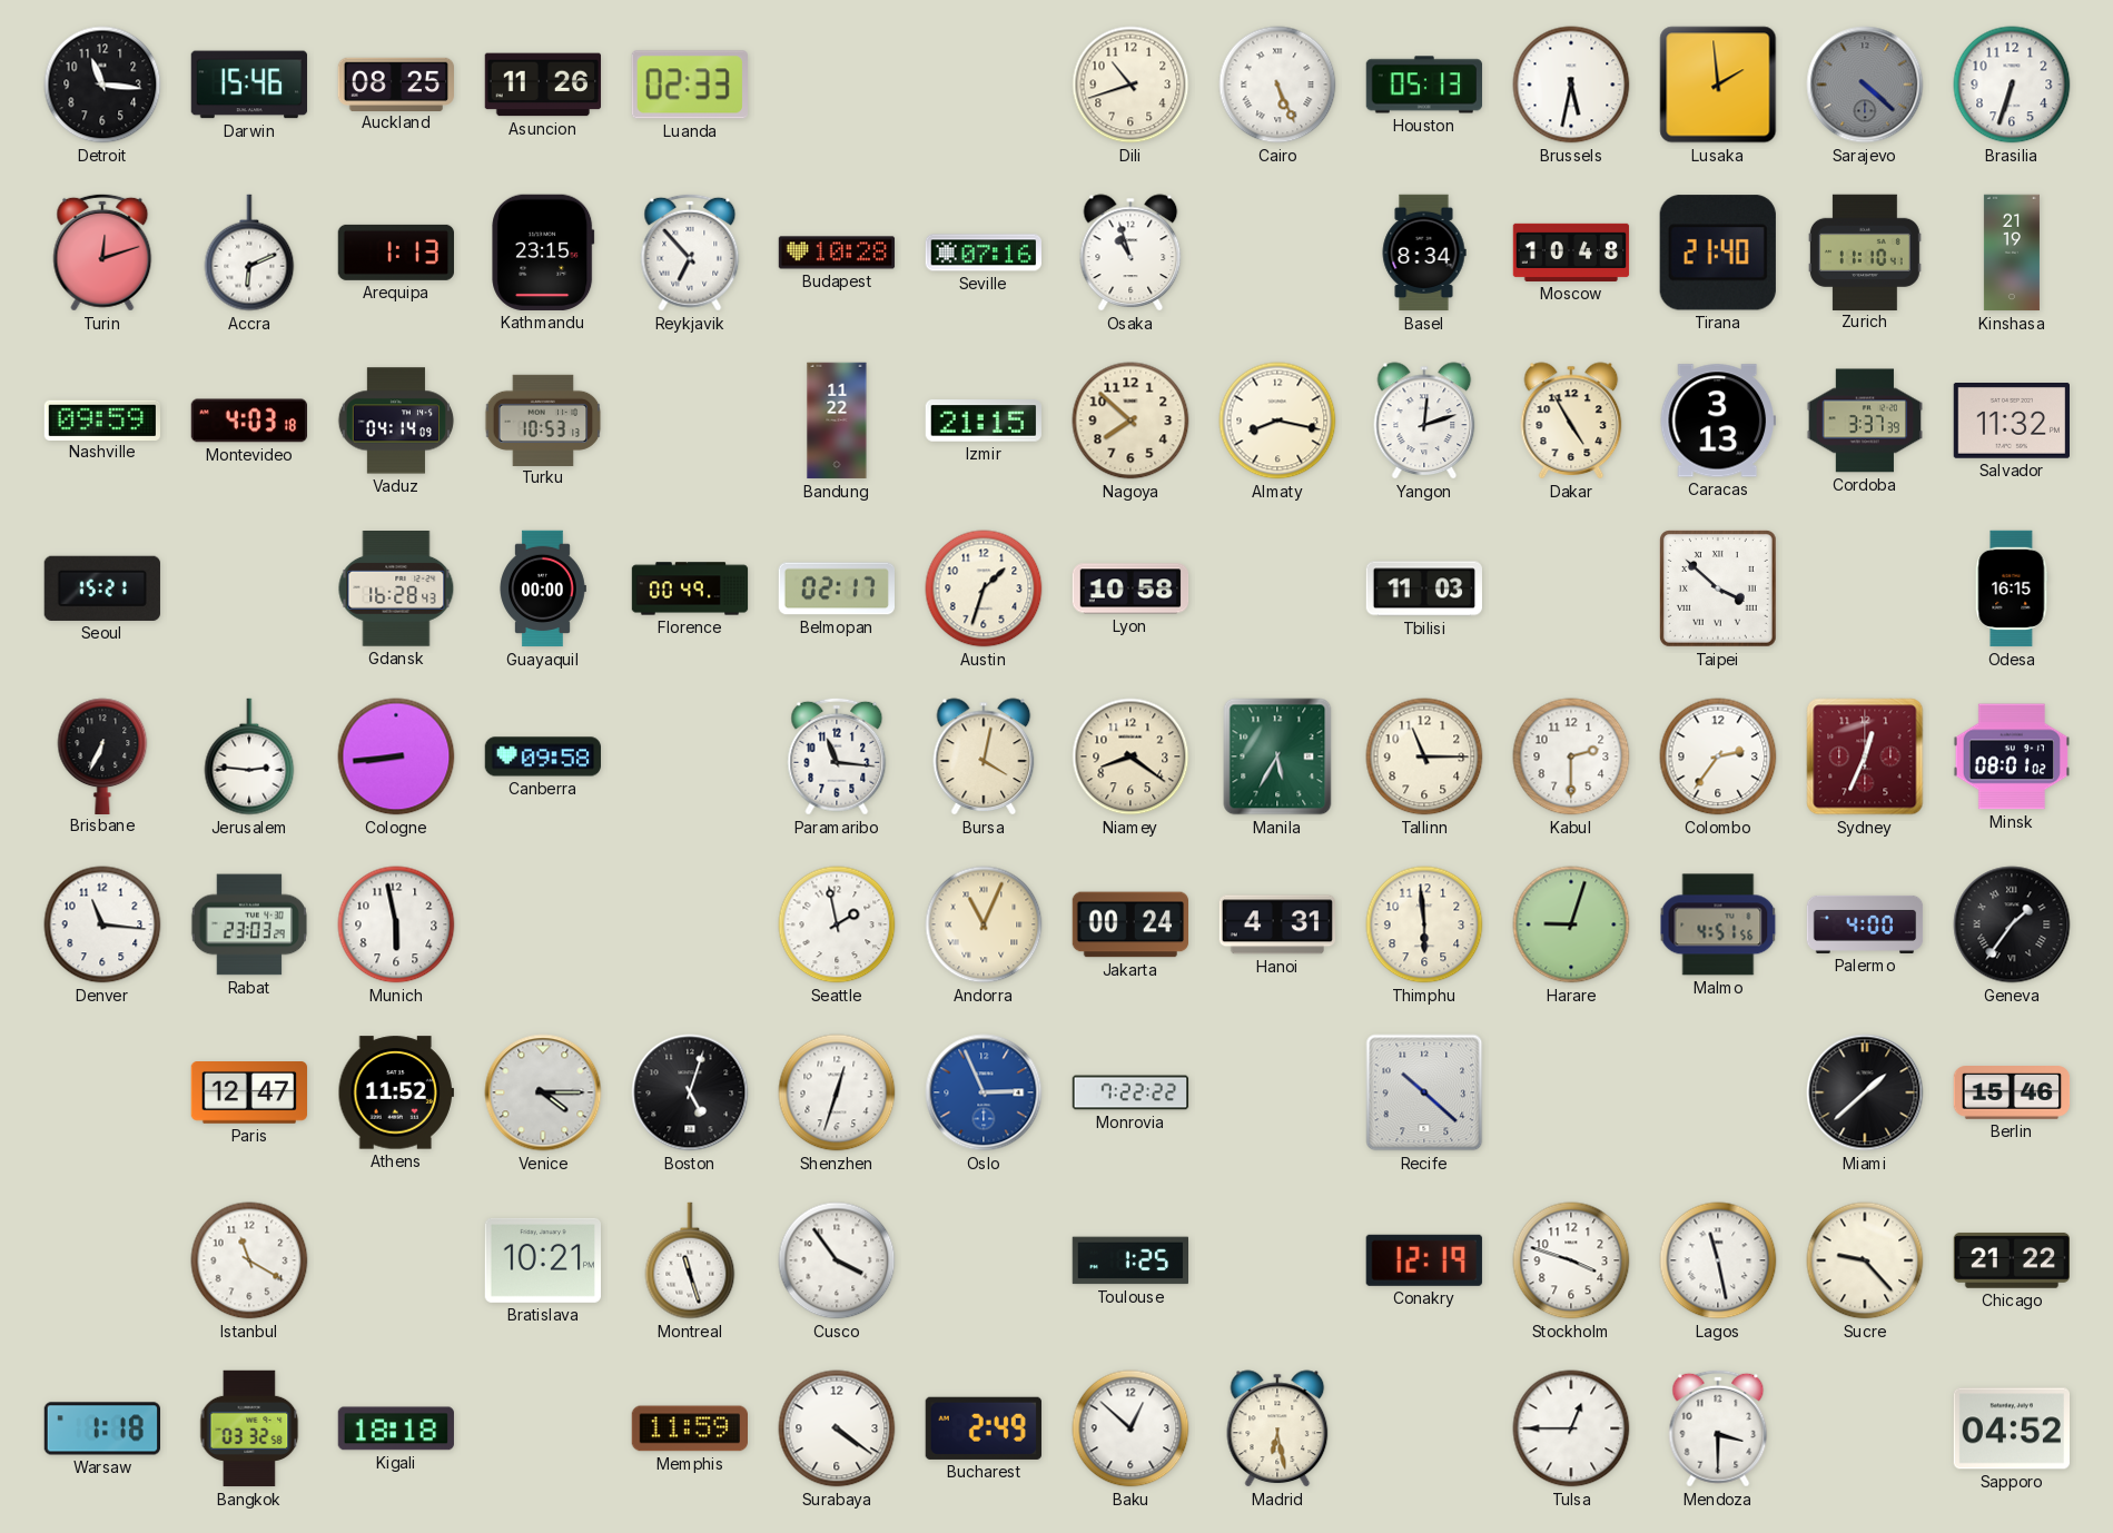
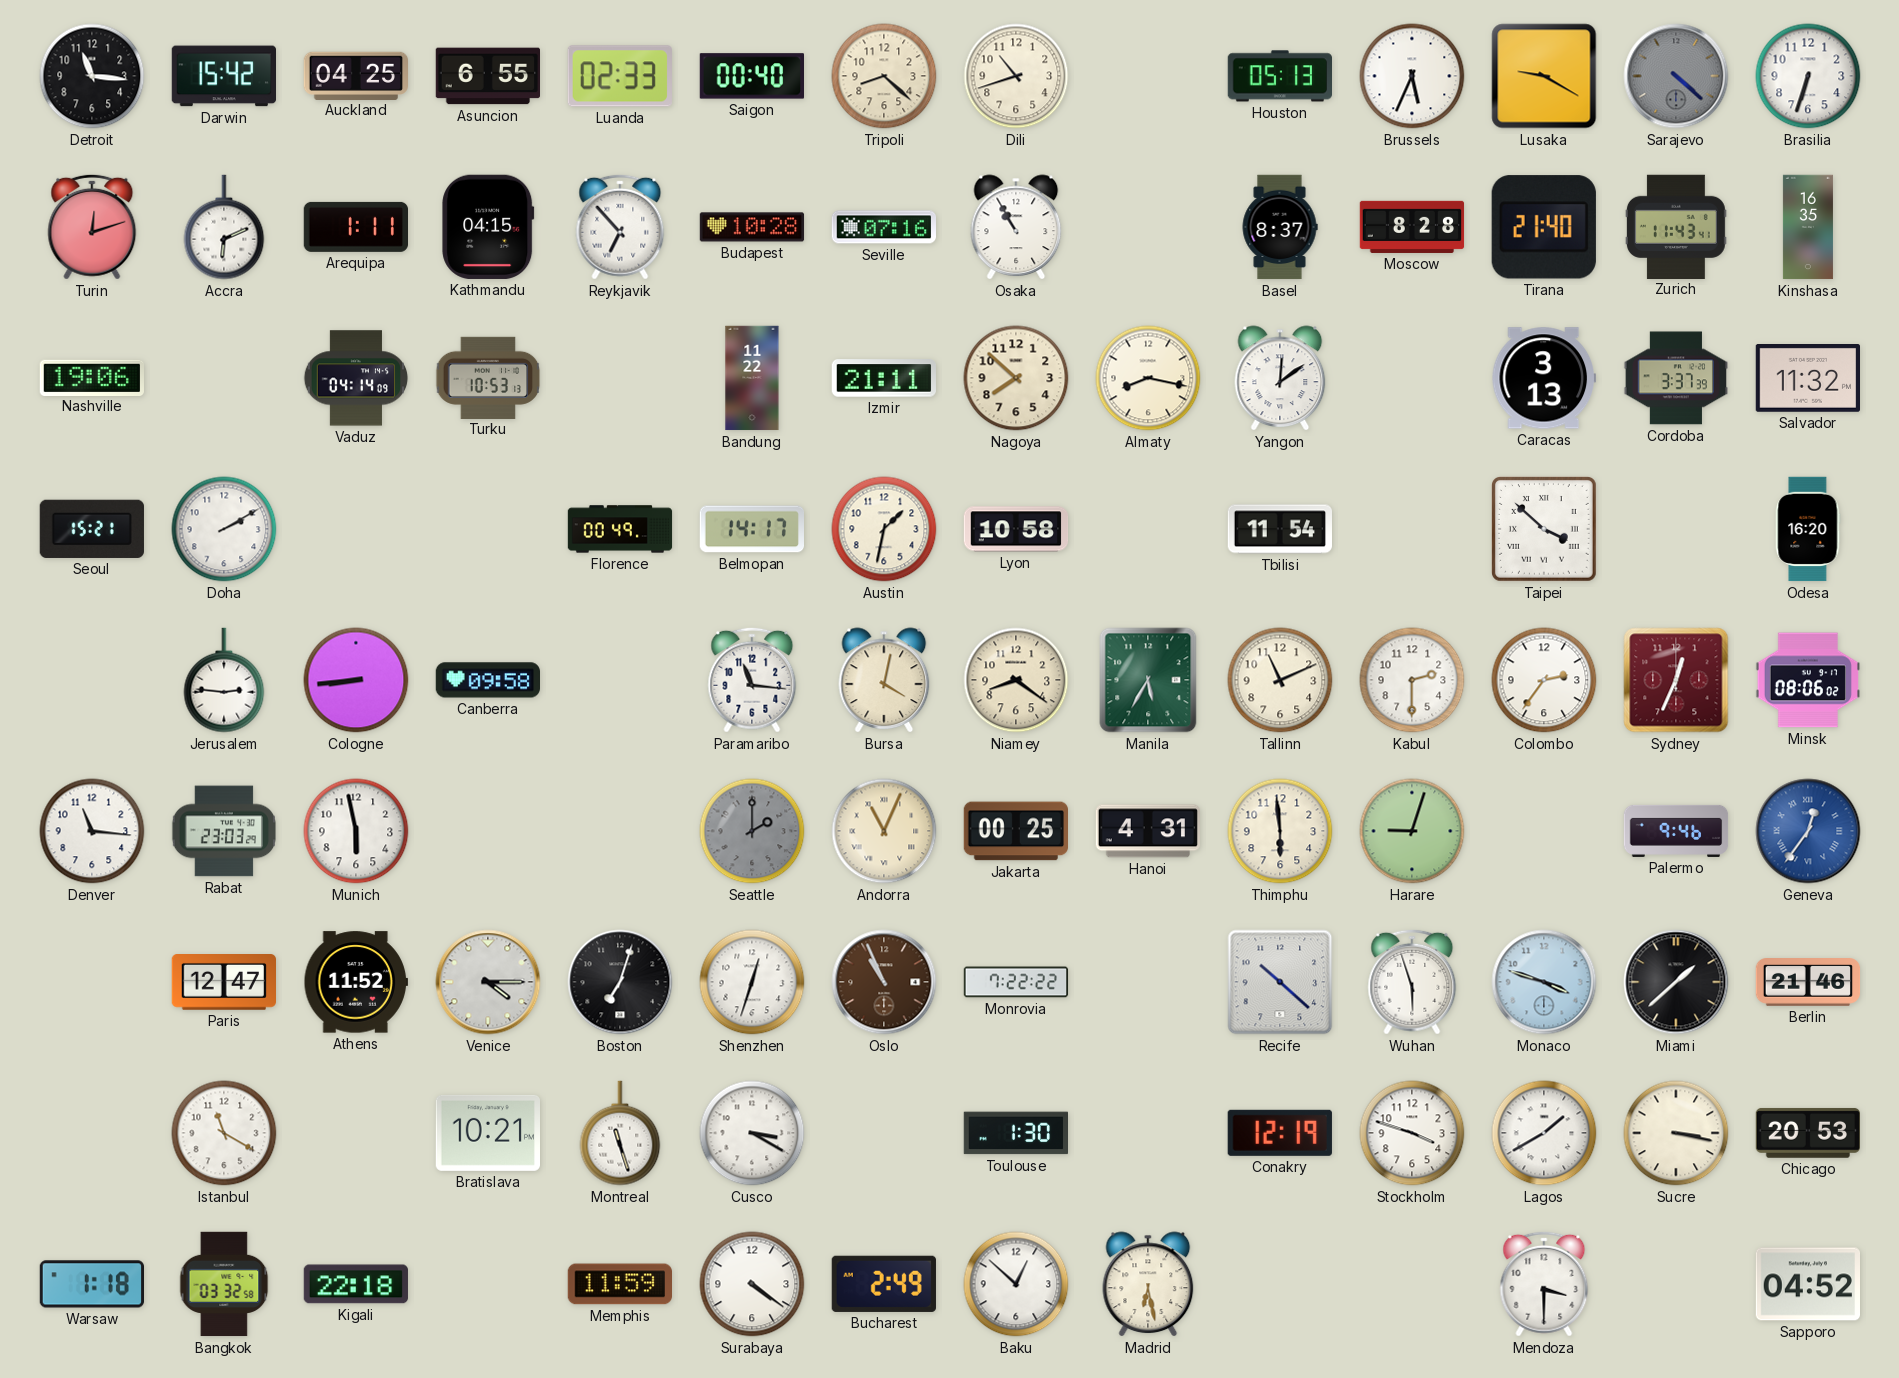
Darwin: 15:46 -> 15:42
Auckland: 08:25 -> 04:25
Asuncion: 11:26 -> 6:55
Saigon: none -> 00:40
Tripoli: none -> 8:22
Cairo: 5:26 -> none
Brussels: 5:32 -> 5:34
Lusaka: 1:59 -> 9:20
Arequipa: 1:13 -> 1:11
Kathmandu: 23:15 -> 04:15
Osaka: 10:57 -> 10:55
Basel: 8:34 -> 8:37
Moscow: 10:48 -> 8:28
Zurich: 11:10 -> 11:43
Kinshasa: 21:19 -> 16:35
Nashville: 09:59 -> 19:06
Montevideo: 4:03 -> none
Izmir: 21:15 -> 21:11
Yangon: 12:12 -> 12:09
Dakar: 4:55 -> none
Doha: none -> 2:10
Gdansk: 16:28 -> none
Guayaquil: 00:00 -> none
Belmopan: 02:17 -> 14:17
Austin: 1:33 -> 1:32
Tbilisi: 11:03 -> 11:54
Odesa: 16:15 -> 16:20
Brisbane: 6:34 -> none
Tallinn: 11:15 -> 11:11
Minsk: 08:01 -> 08:06
Seattle: 1:58 -> 2:00
Seattle dial: white -> grey
Jakarta: 00:24 -> 00:25
Malmo: 4:51 -> none
Palermo: 4:00 -> 9:46
Geneva: 1:36 -> 12:36
Geneva dial: black -> blue
Boston: 5:03 -> 7:03
Oslo: 2:56 -> 10:56
Oslo dial: blue -> brown
Wuhan: none -> 5:57
Monaco: none -> 3:48
Berlin: 15:46 -> 21:46
Cusco: 3:54 -> 3:20
Toulouse: 1:25 -> 1:30
Lagos: 11:28 -> 1:40
Sucre: 9:23 -> 3:17
Chicago: 21:22 -> 20:53
Kigali: 18:18 -> 22:18
Tulsa: 12:45 -> none
